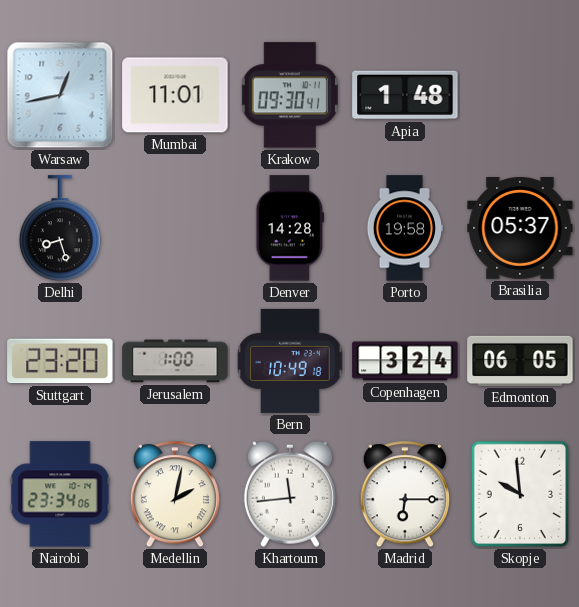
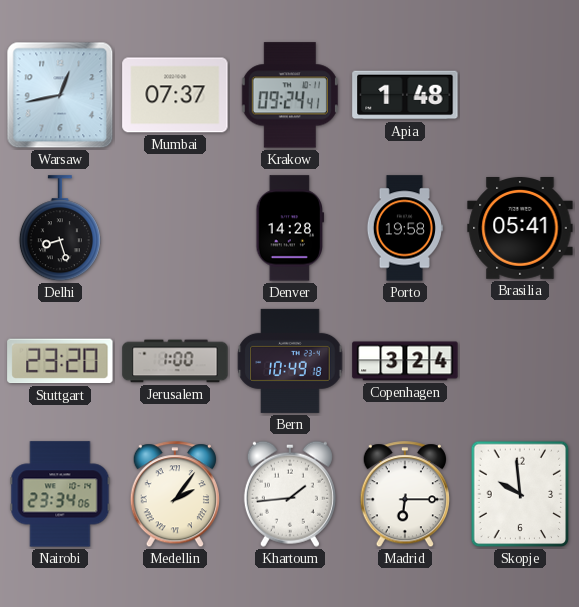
Mumbai: 11:01 -> 07:37
Krakow: 09:30 -> 09:24
Brasilia: 05:37 -> 05:41
Edmonton: 06:05 -> none
Medellin: 2:02 -> 2:06
Khartoum: 11:44 -> 1:44
